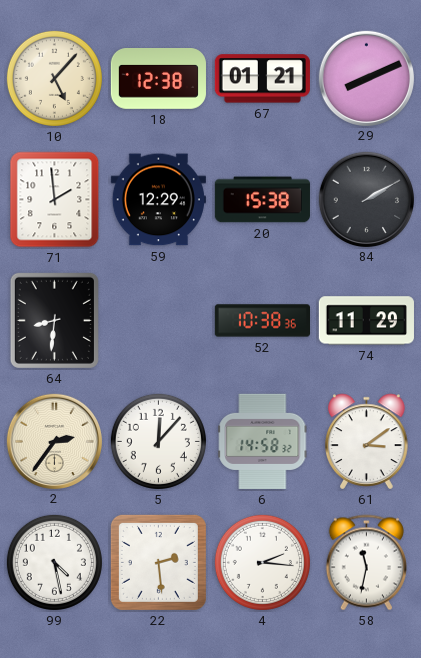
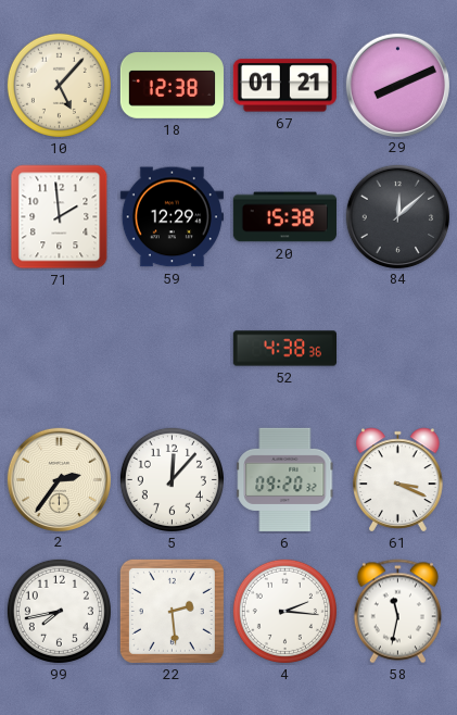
84: 2:10 -> 12:08
64: 8:31 -> none
52: 10:38 -> 4:38
74: 11:29 -> none
6: 14:58 -> 09:20
61: 3:09 -> 3:19
99: 4:28 -> 7:43
